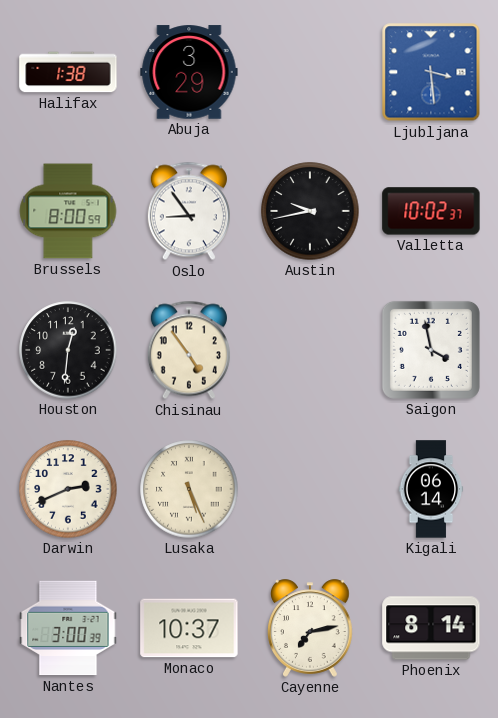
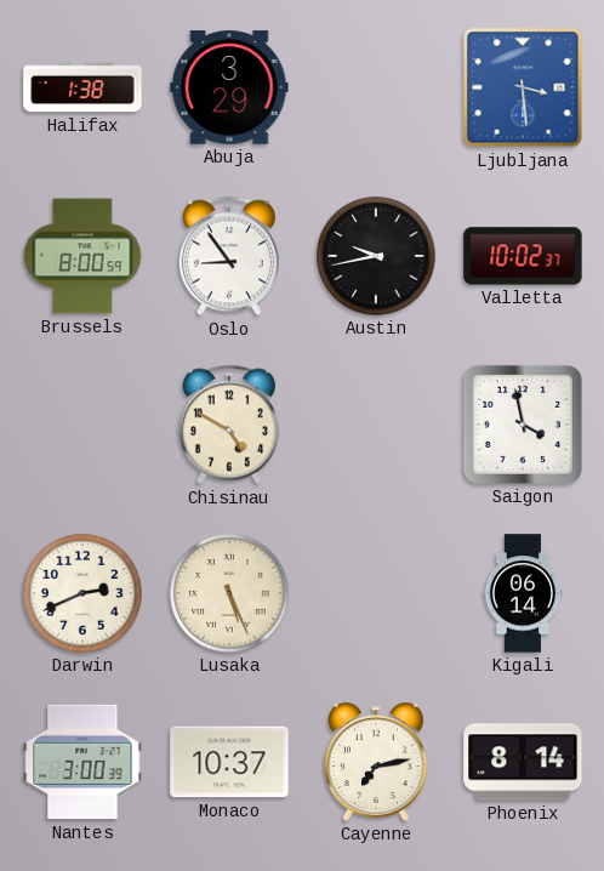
Houston: 12:31 -> none
Chisinau: 4:54 -> 4:50
